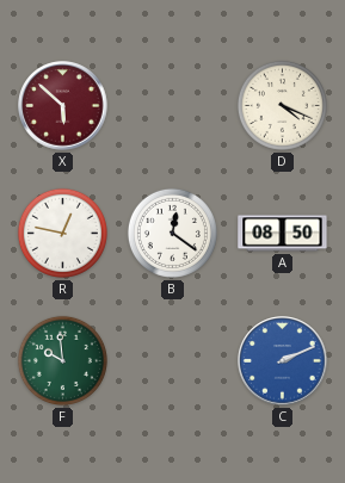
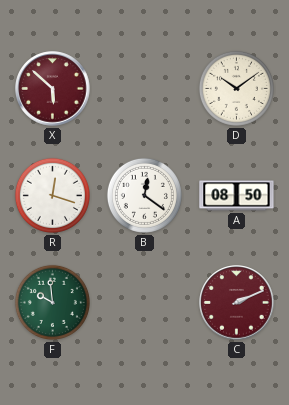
D: 4:19 -> 10:09
R: 12:47 -> 12:18
C dial: blue -> burgundy
